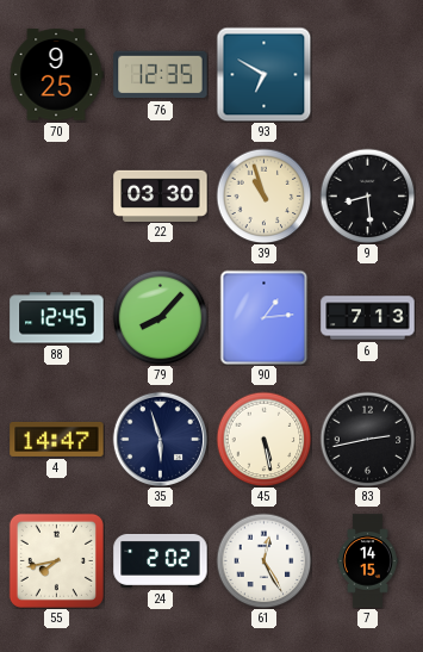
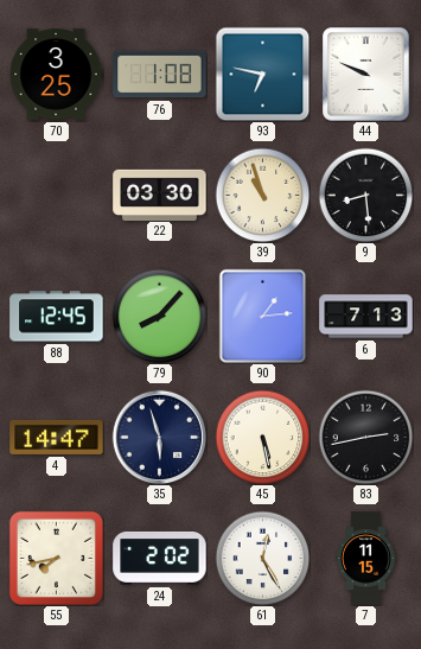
70: 9:25 -> 3:25
76: 12:35 -> 1:08
93: 6:50 -> 6:47
44: none -> 9:49
7: 14:15 -> 11:15
